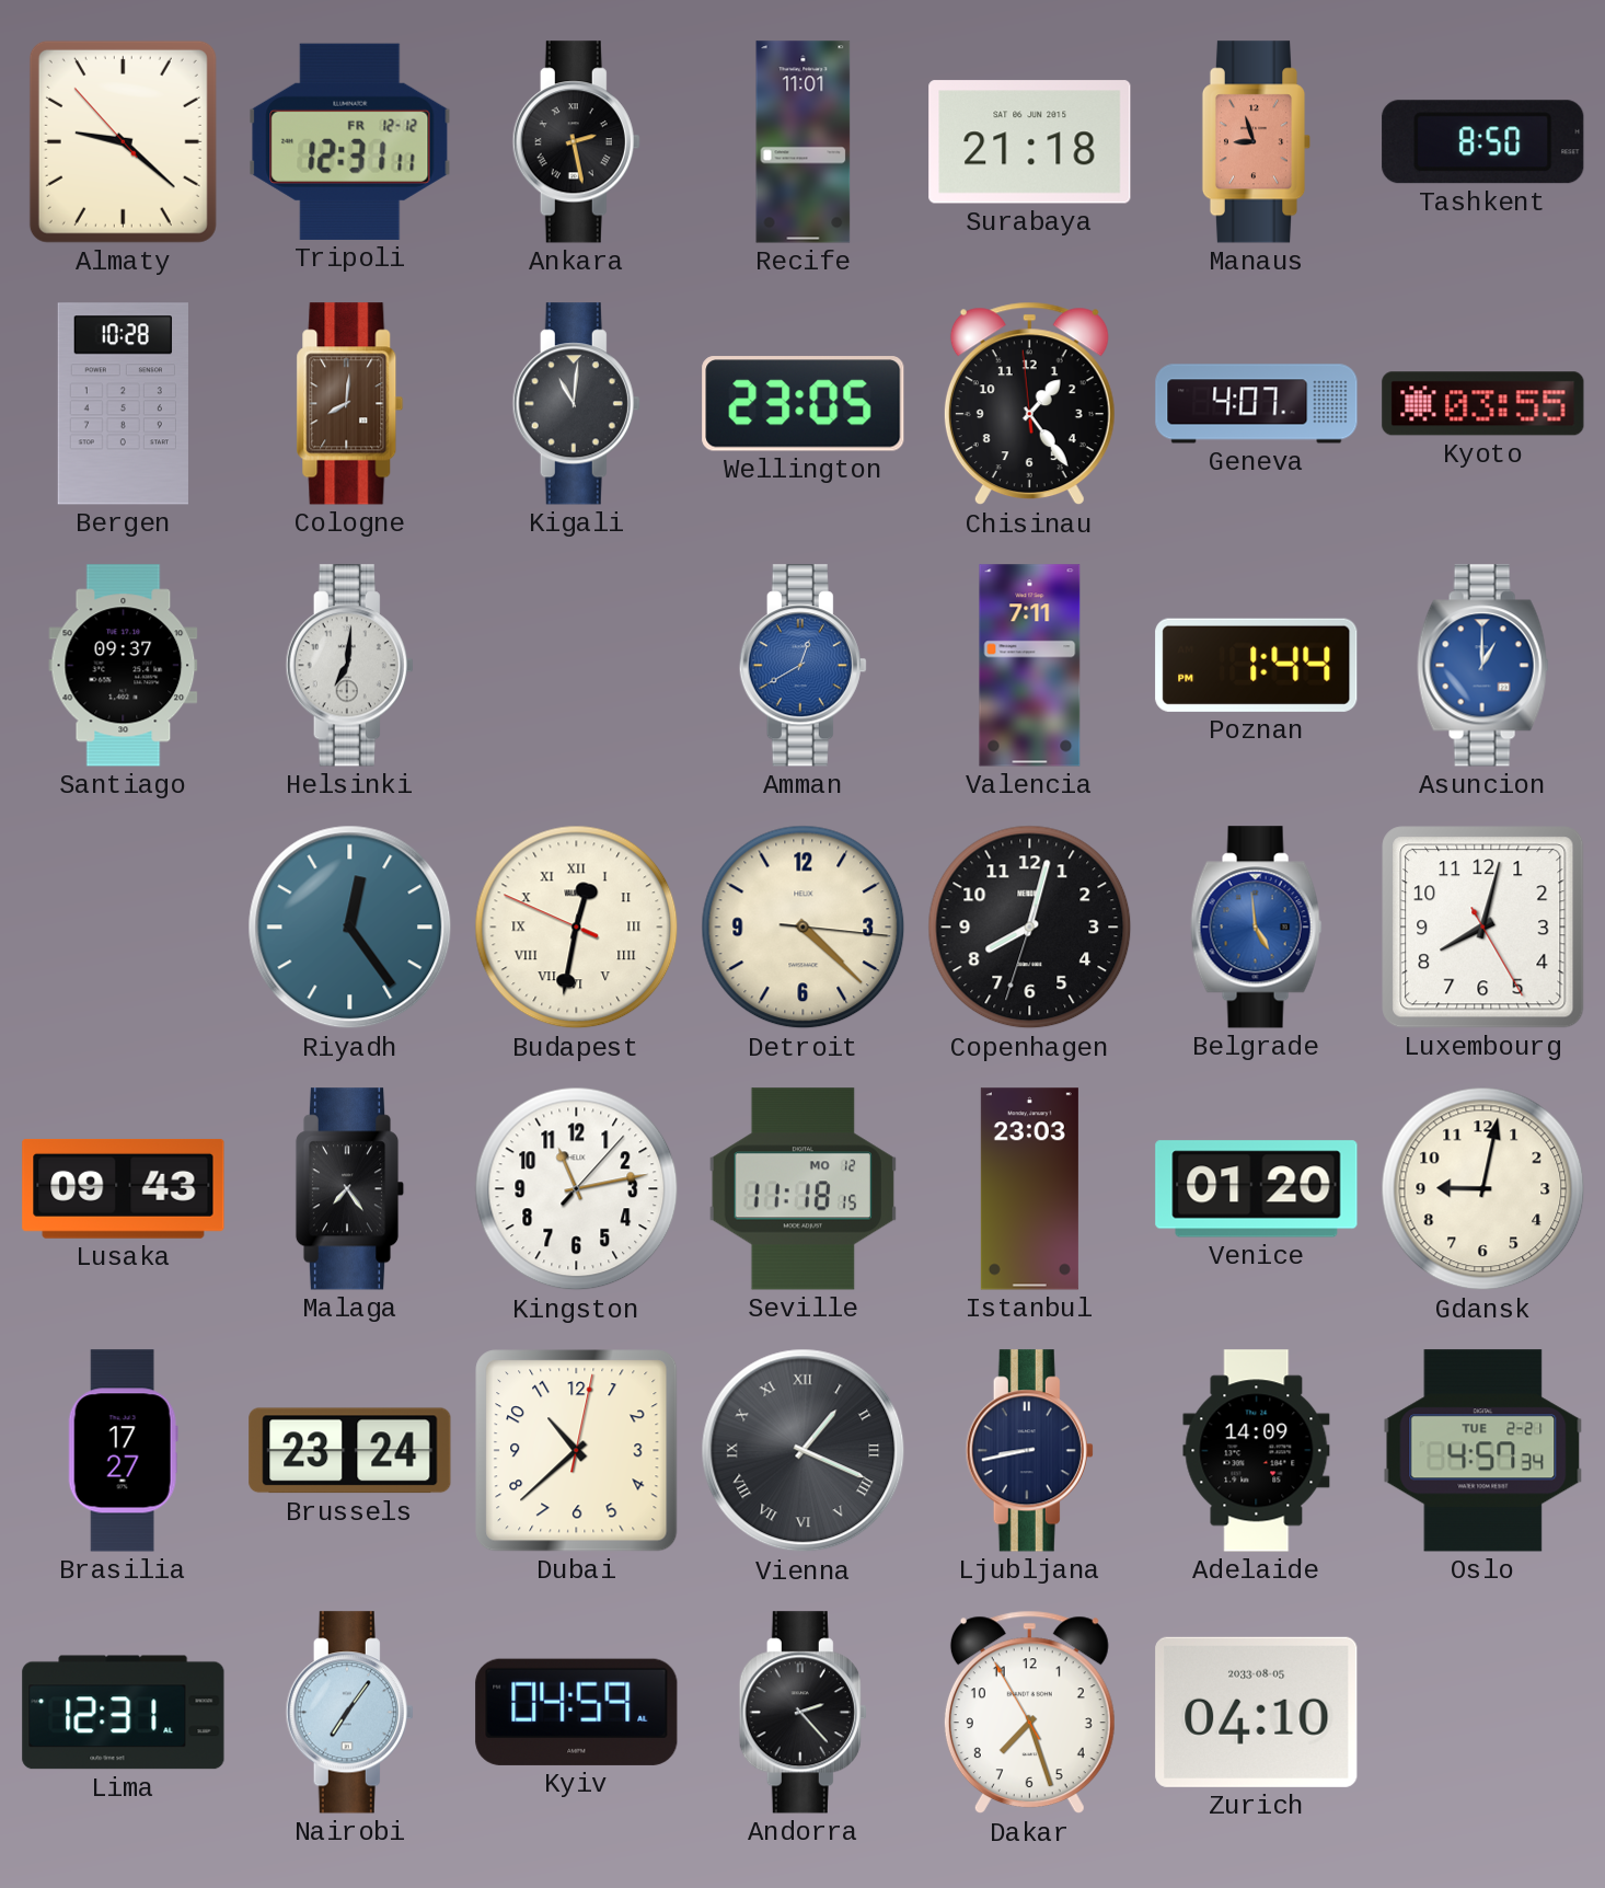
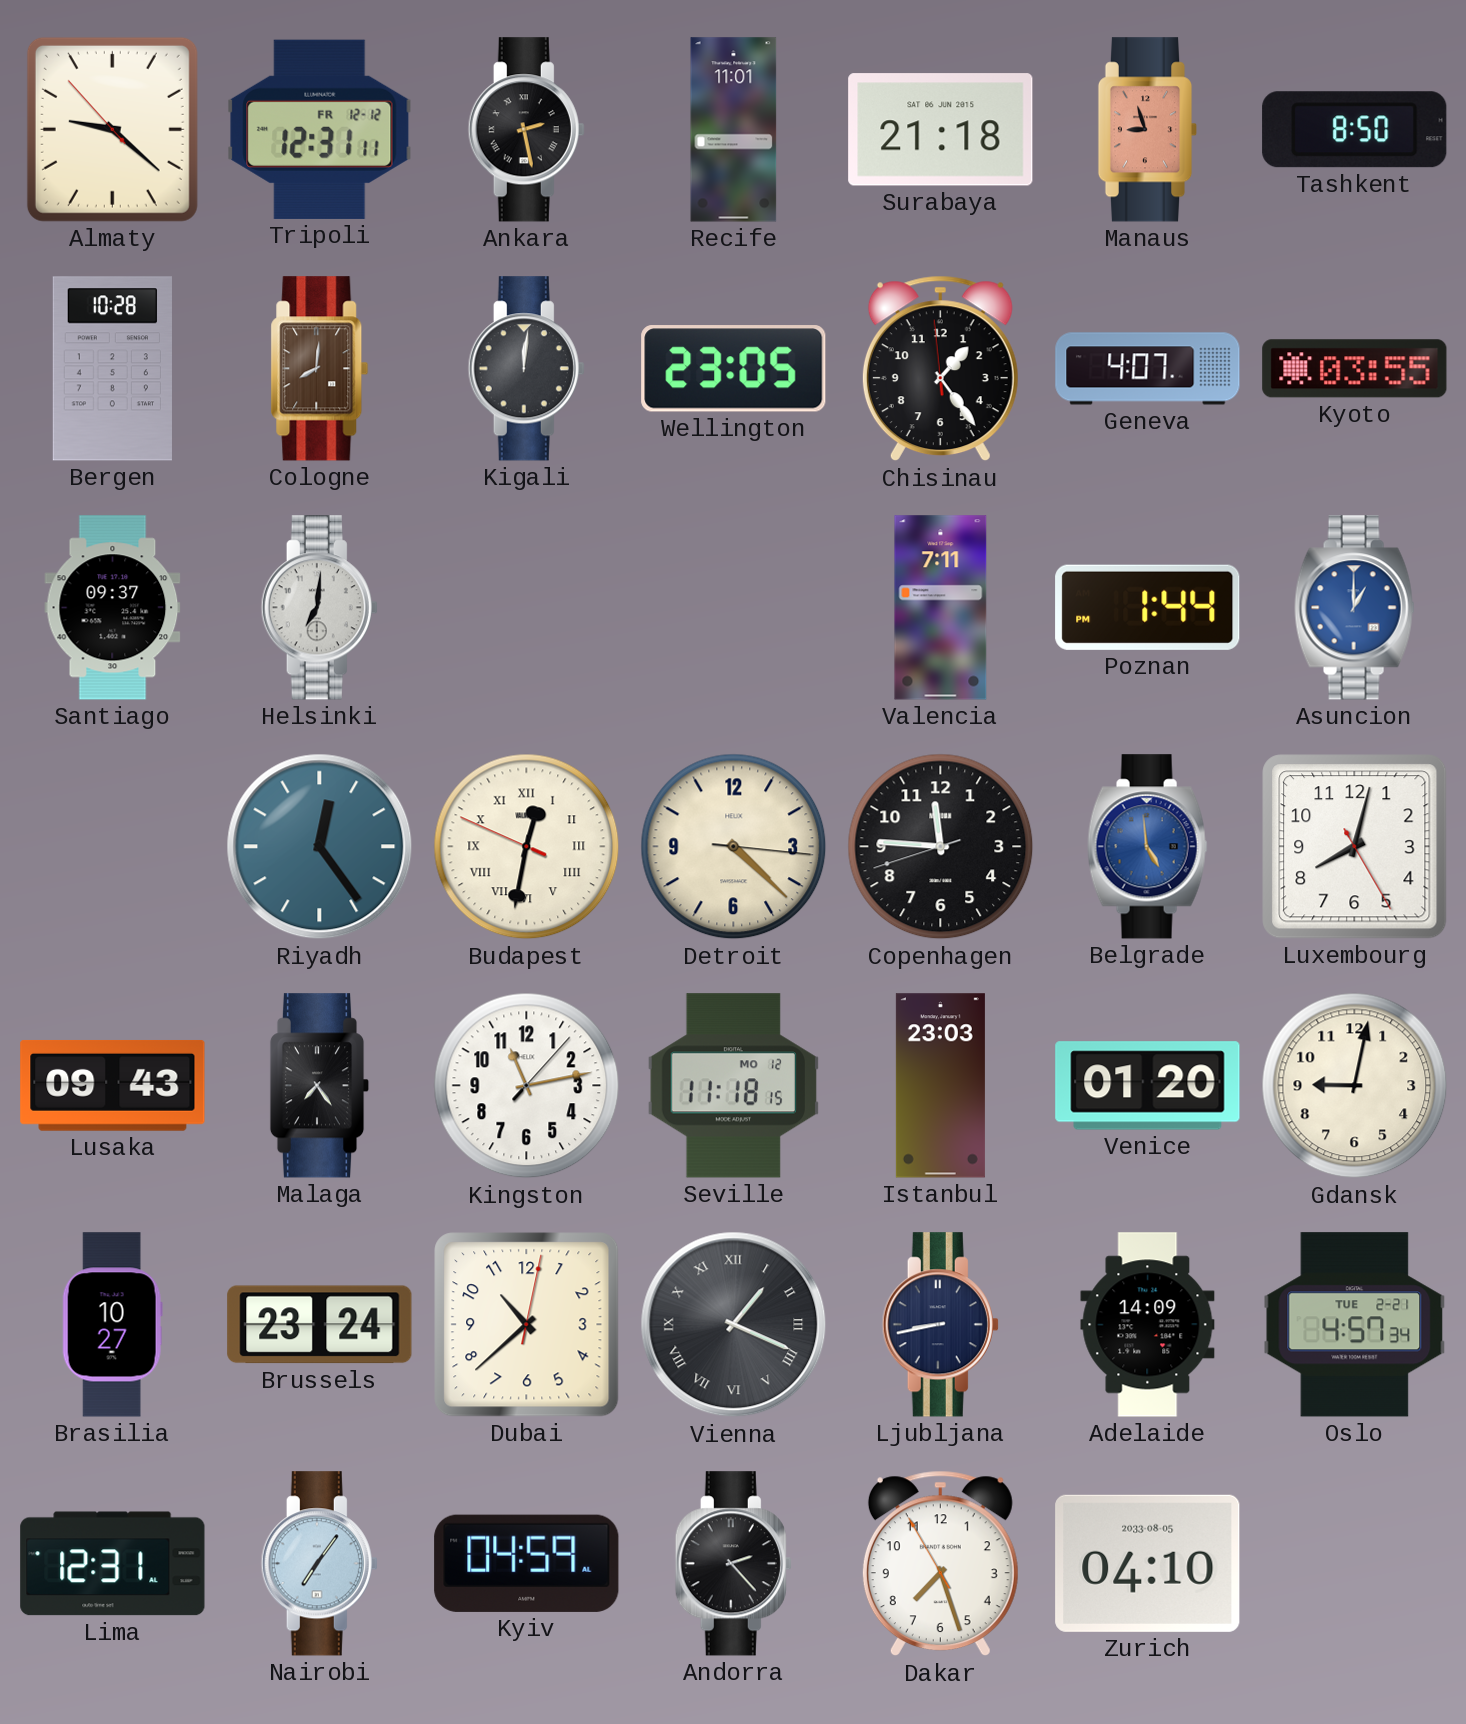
Kigali: 11:01 -> 12:01
Amman: 12:40 -> none
Copenhagen: 8:02 -> 11:45
Brasilia: 17:27 -> 10:27
